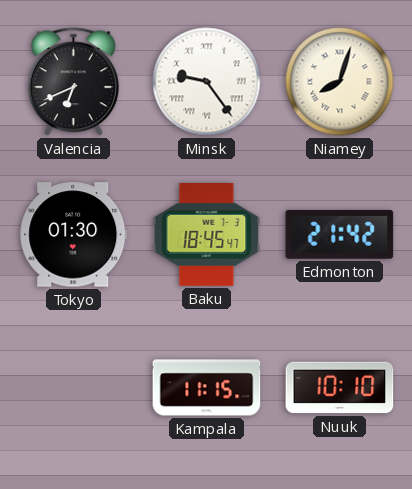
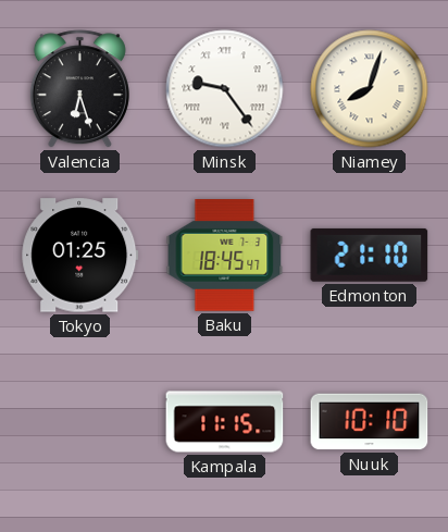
Valencia: 6:41 -> 6:27
Tokyo: 01:30 -> 01:25
Edmonton: 21:42 -> 21:10
